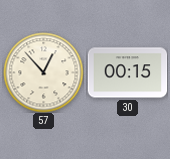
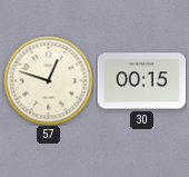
57: 12:53 -> 12:48
